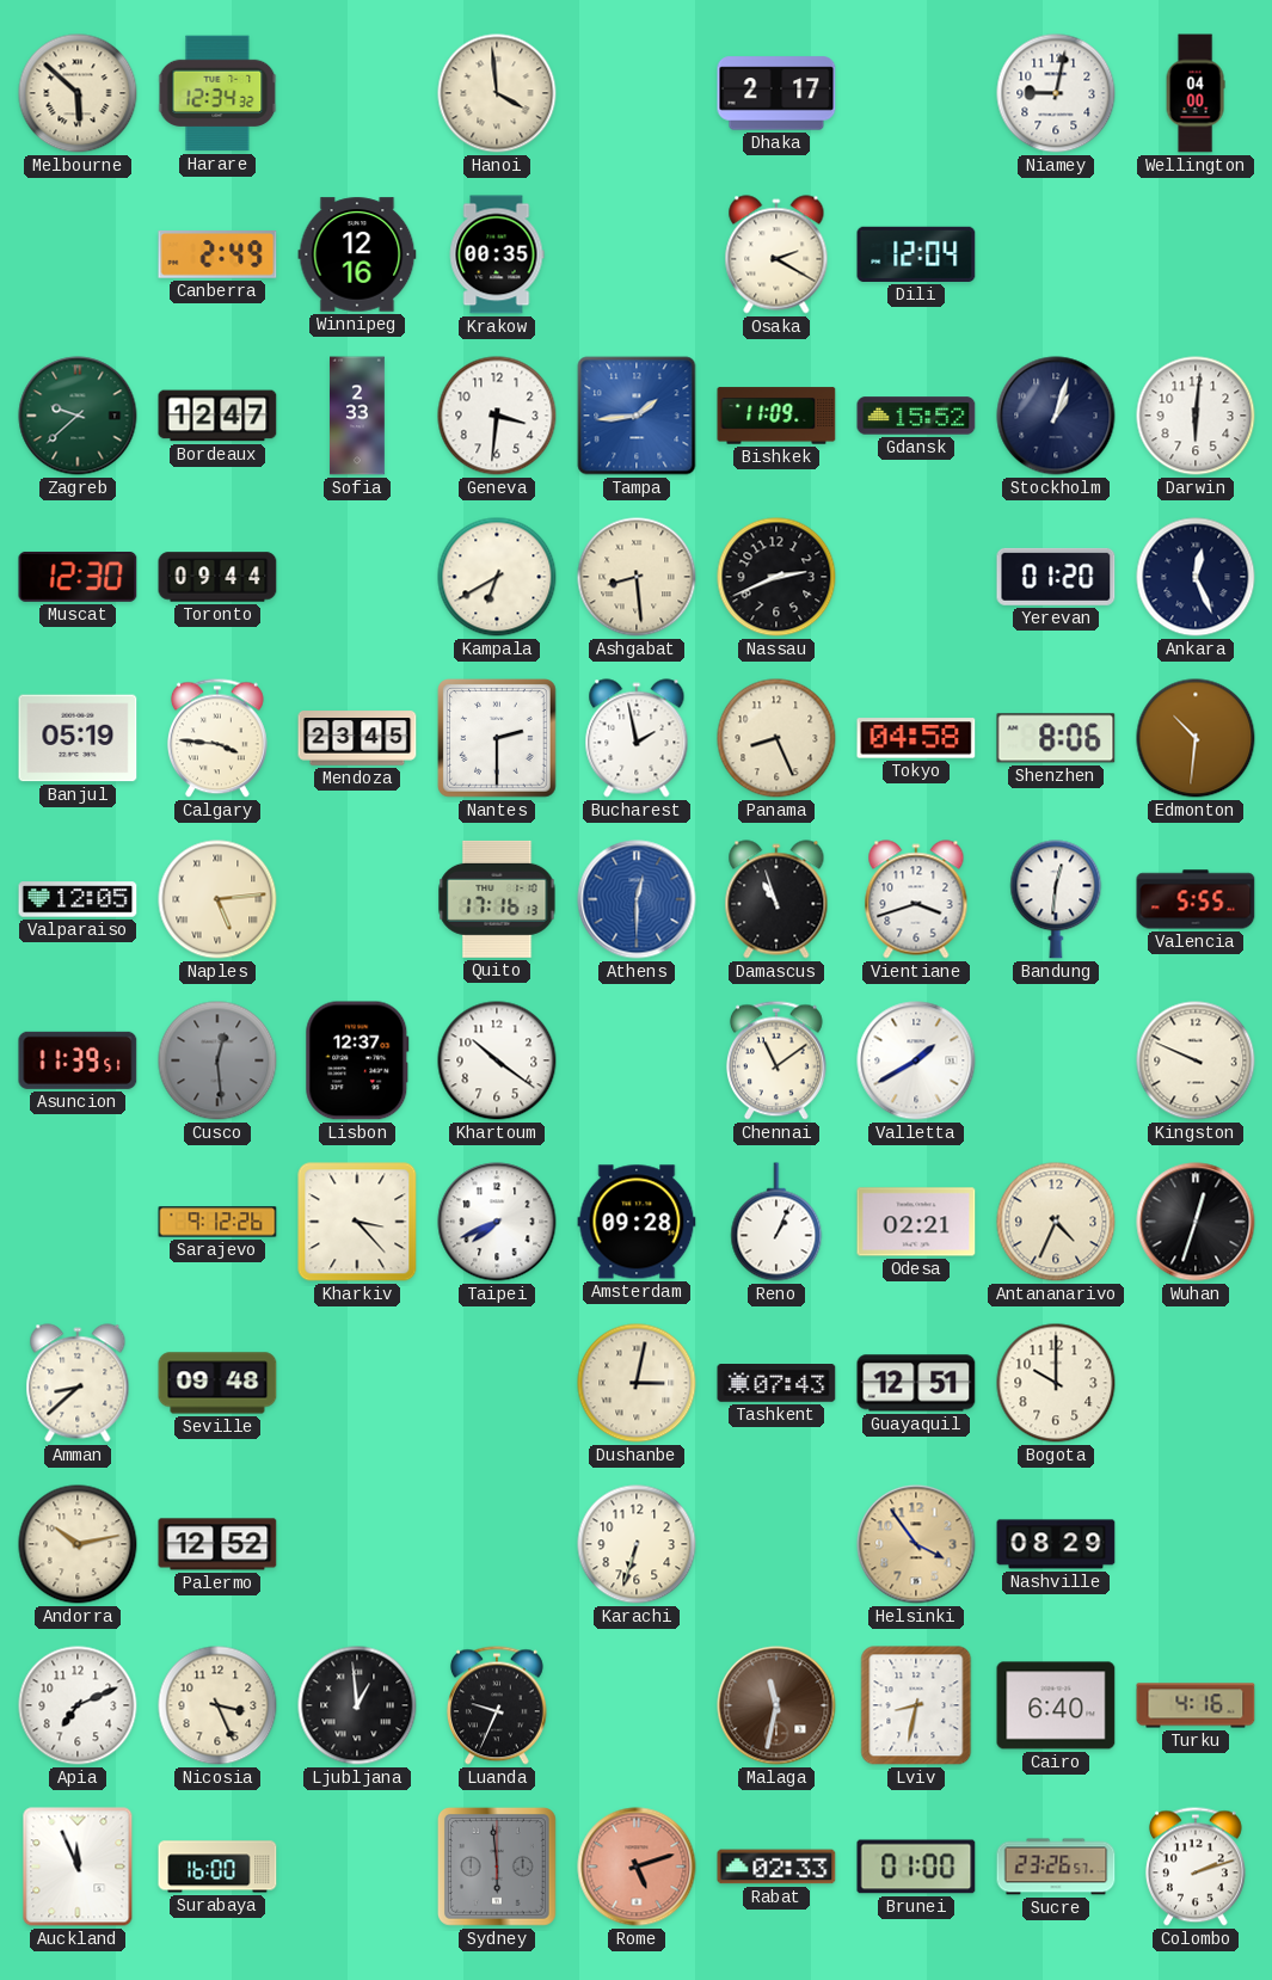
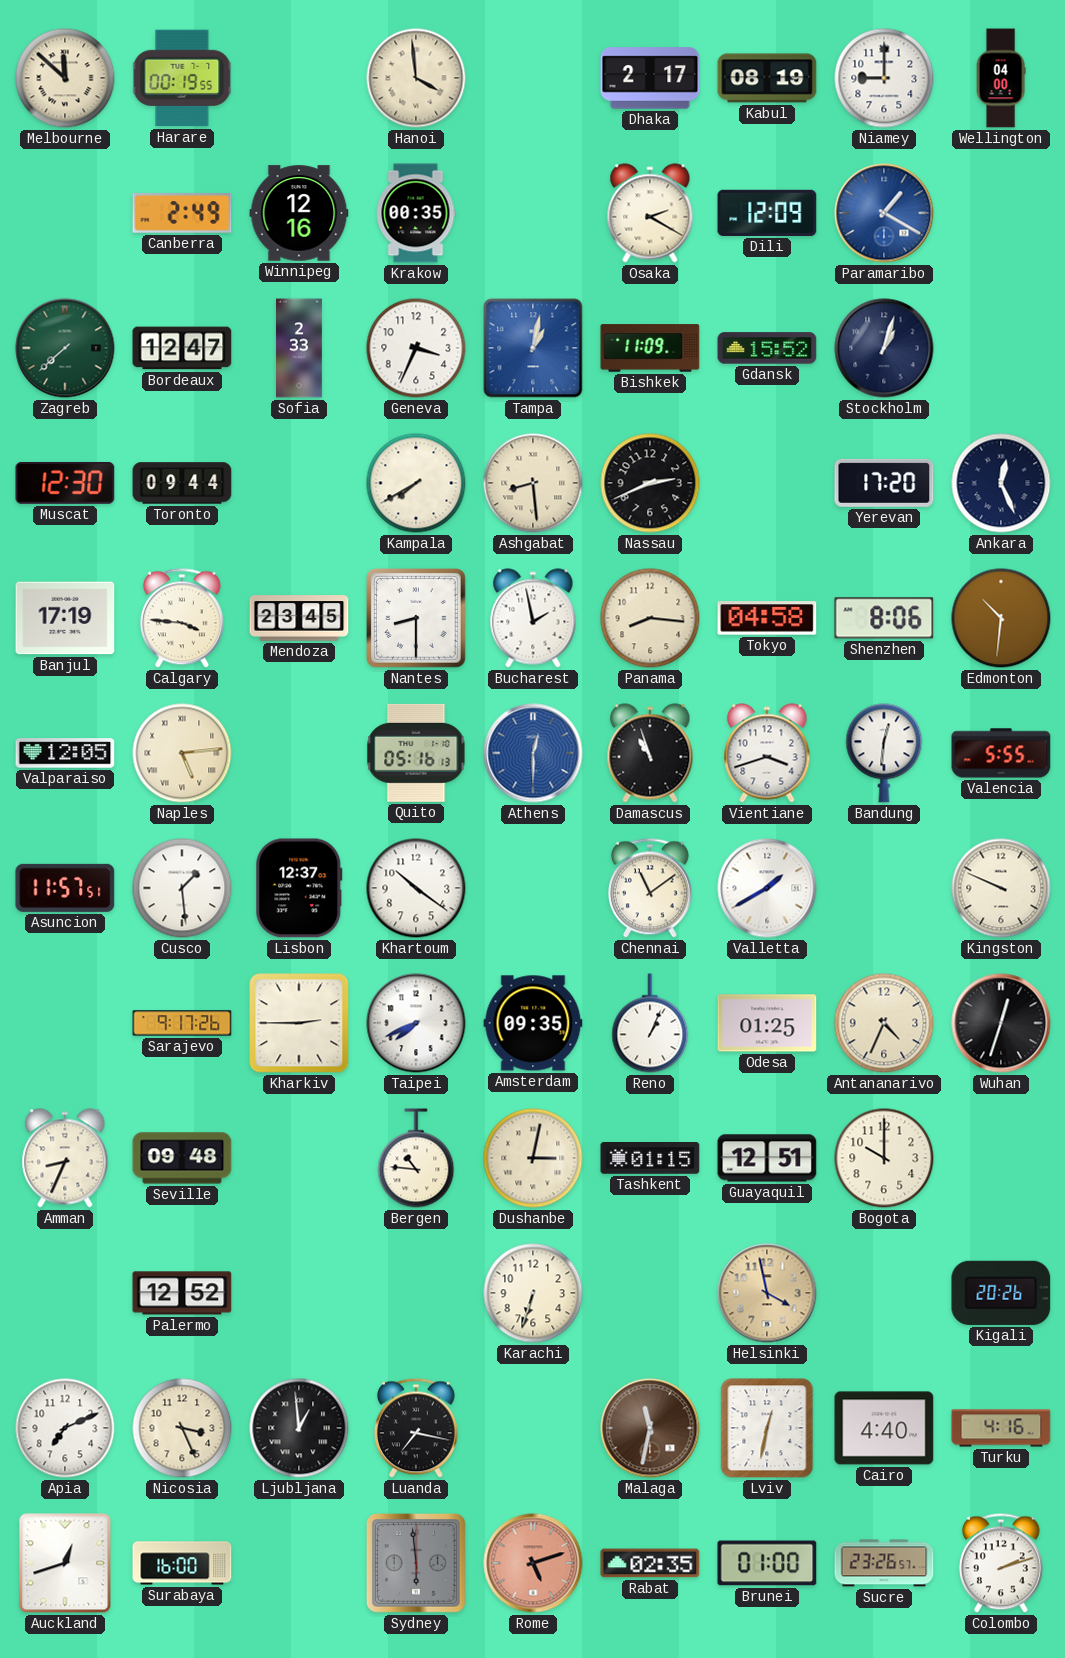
Melbourne: 5:52 -> 11:52
Harare: 12:34 -> 00:19
Kabul: none -> 08:19
Niamey: 9:02 -> 9:00
Dili: 12:04 -> 12:09
Paramaribo: none -> 1:20
Zagreb: 9:38 -> 7:38
Geneva: 3:31 -> 3:34
Tampa: 1:44 -> 1:02
Darwin: 6:01 -> none
Kampala: 6:40 -> 7:40
Yerevan: 01:20 -> 17:20
Banjul: 05:19 -> 17:19
Nantes: 2:30 -> 8:30
Panama: 8:26 -> 8:16
Quito: 17:16 -> 05:16
Asuncion: 11:39 -> 11:57
Cusco: 12:29 -> 1:29
Cusco dial: grey -> white
Sarajevo: 9:12 -> 9:17
Kharkiv: 3:23 -> 2:45
Amsterdam: 09:28 -> 09:35
Odesa: 02:21 -> 01:25
Amman: 8:38 -> 8:34
Bergen: none -> 10:46
Tashkent: 07:43 -> 01:15
Andorra: 10:13 -> none
Helsinki: 3:54 -> 3:58
Nashville: 08:29 -> none
Kigali: none -> 20:26
Luanda: 9:34 -> 7:17
Lviv: 8:32 -> 12:32
Cairo: 6:40 -> 4:40
Auckland: 11:56 -> 12:42
Rabat: 02:33 -> 02:35
